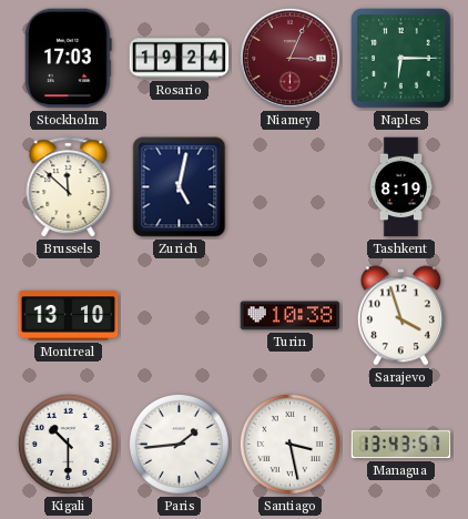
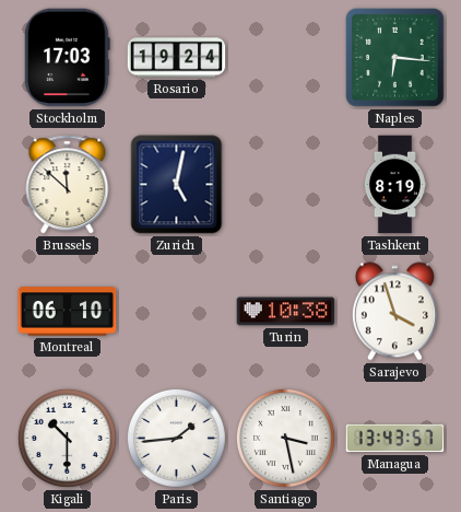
Niamey: 3:04 -> none
Naples: 6:15 -> 6:16
Montreal: 13:10 -> 06:10
